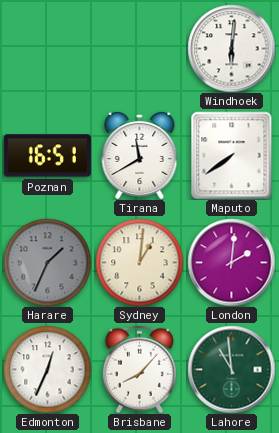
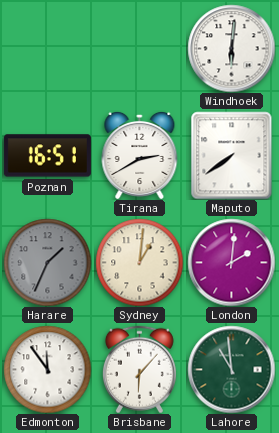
Tirana: 11:40 -> 2:40
Edmonton: 12:34 -> 11:54
Brisbane: 8:07 -> 6:07
